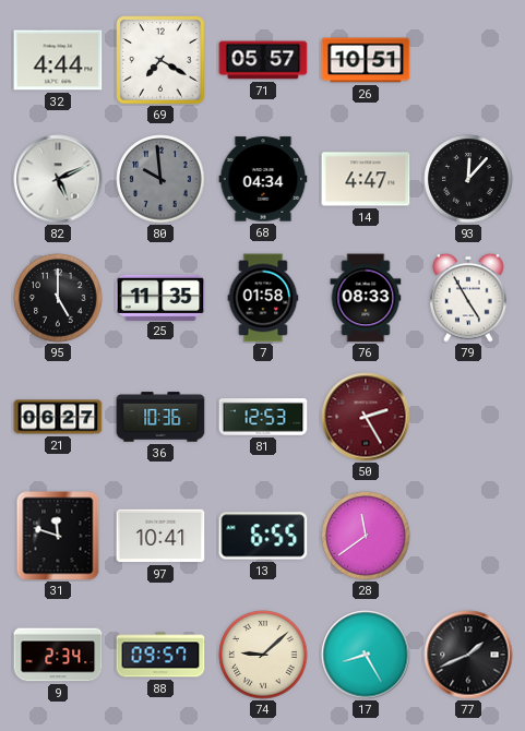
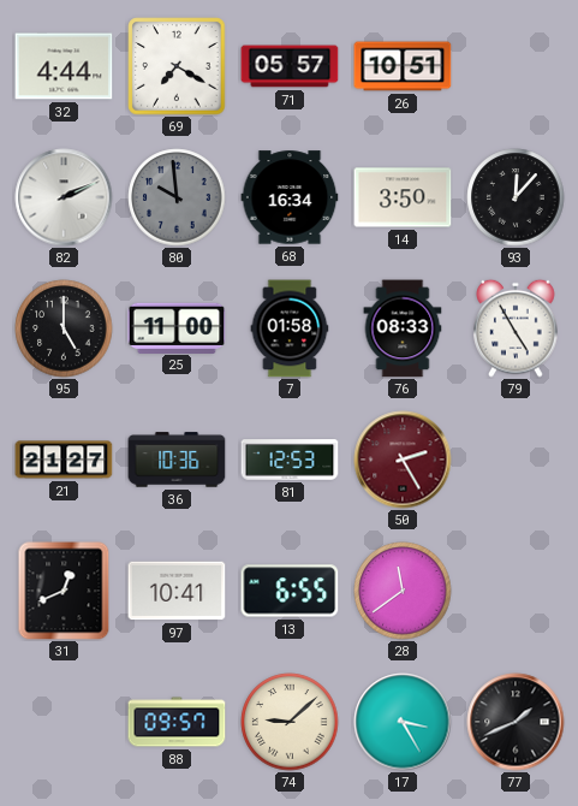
82: 5:11 -> 2:11
68: 04:34 -> 16:34
14: 4:47 -> 3:50
25: 11:35 -> 11:00
21: 06:27 -> 21:27
31: 11:48 -> 12:41
9: 2:34 -> none
17: 8:25 -> 3:25
